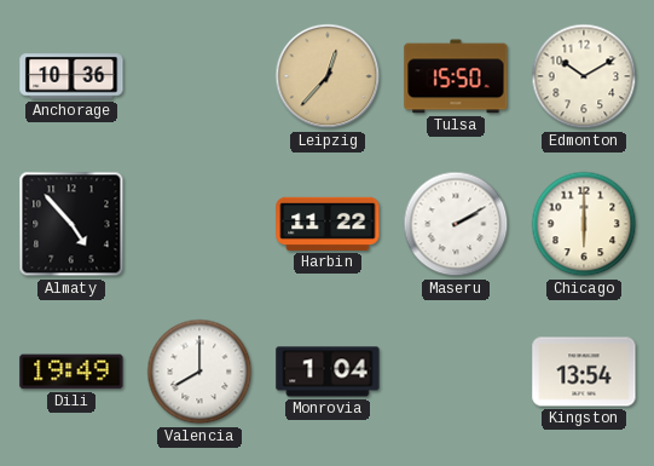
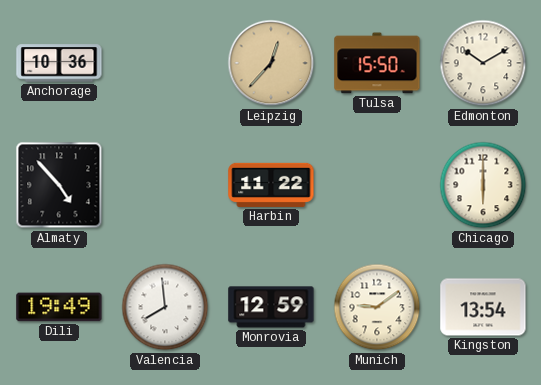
Maseru: 2:10 -> none
Valencia: 8:00 -> 7:59
Monrovia: 1:04 -> 12:59
Munich: none -> 9:09
